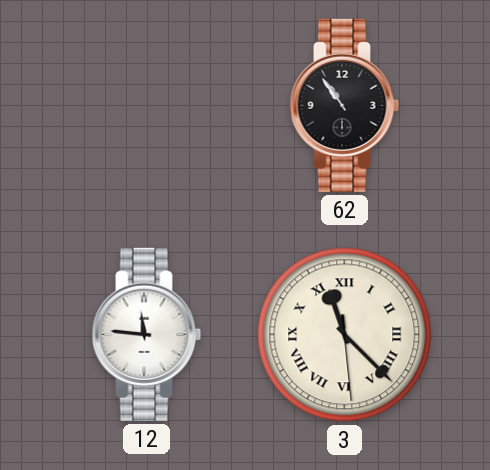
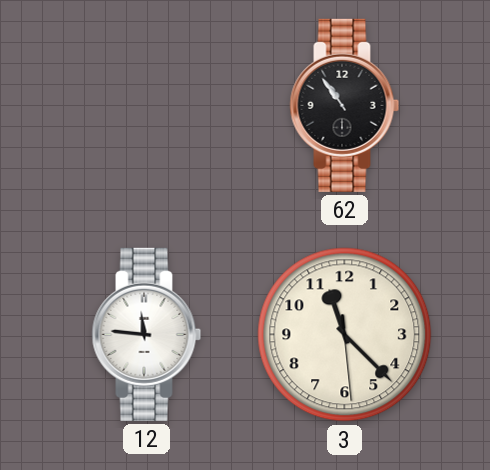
3 numerals: Roman -> Arabic
